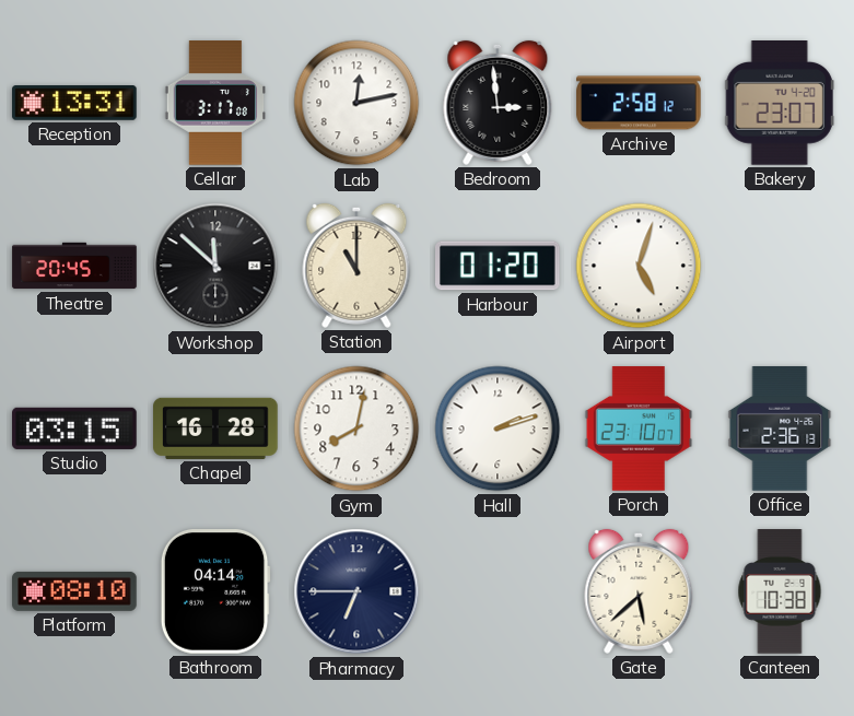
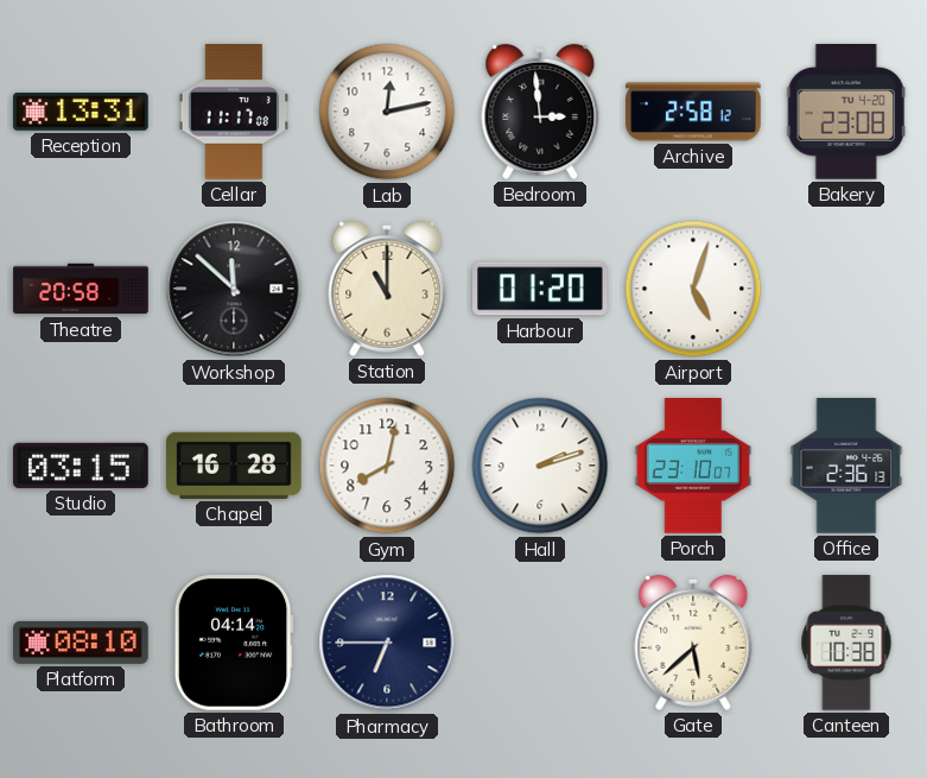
Cellar: 3:17 -> 11:17
Bakery: 23:07 -> 23:08
Theatre: 20:45 -> 20:58
